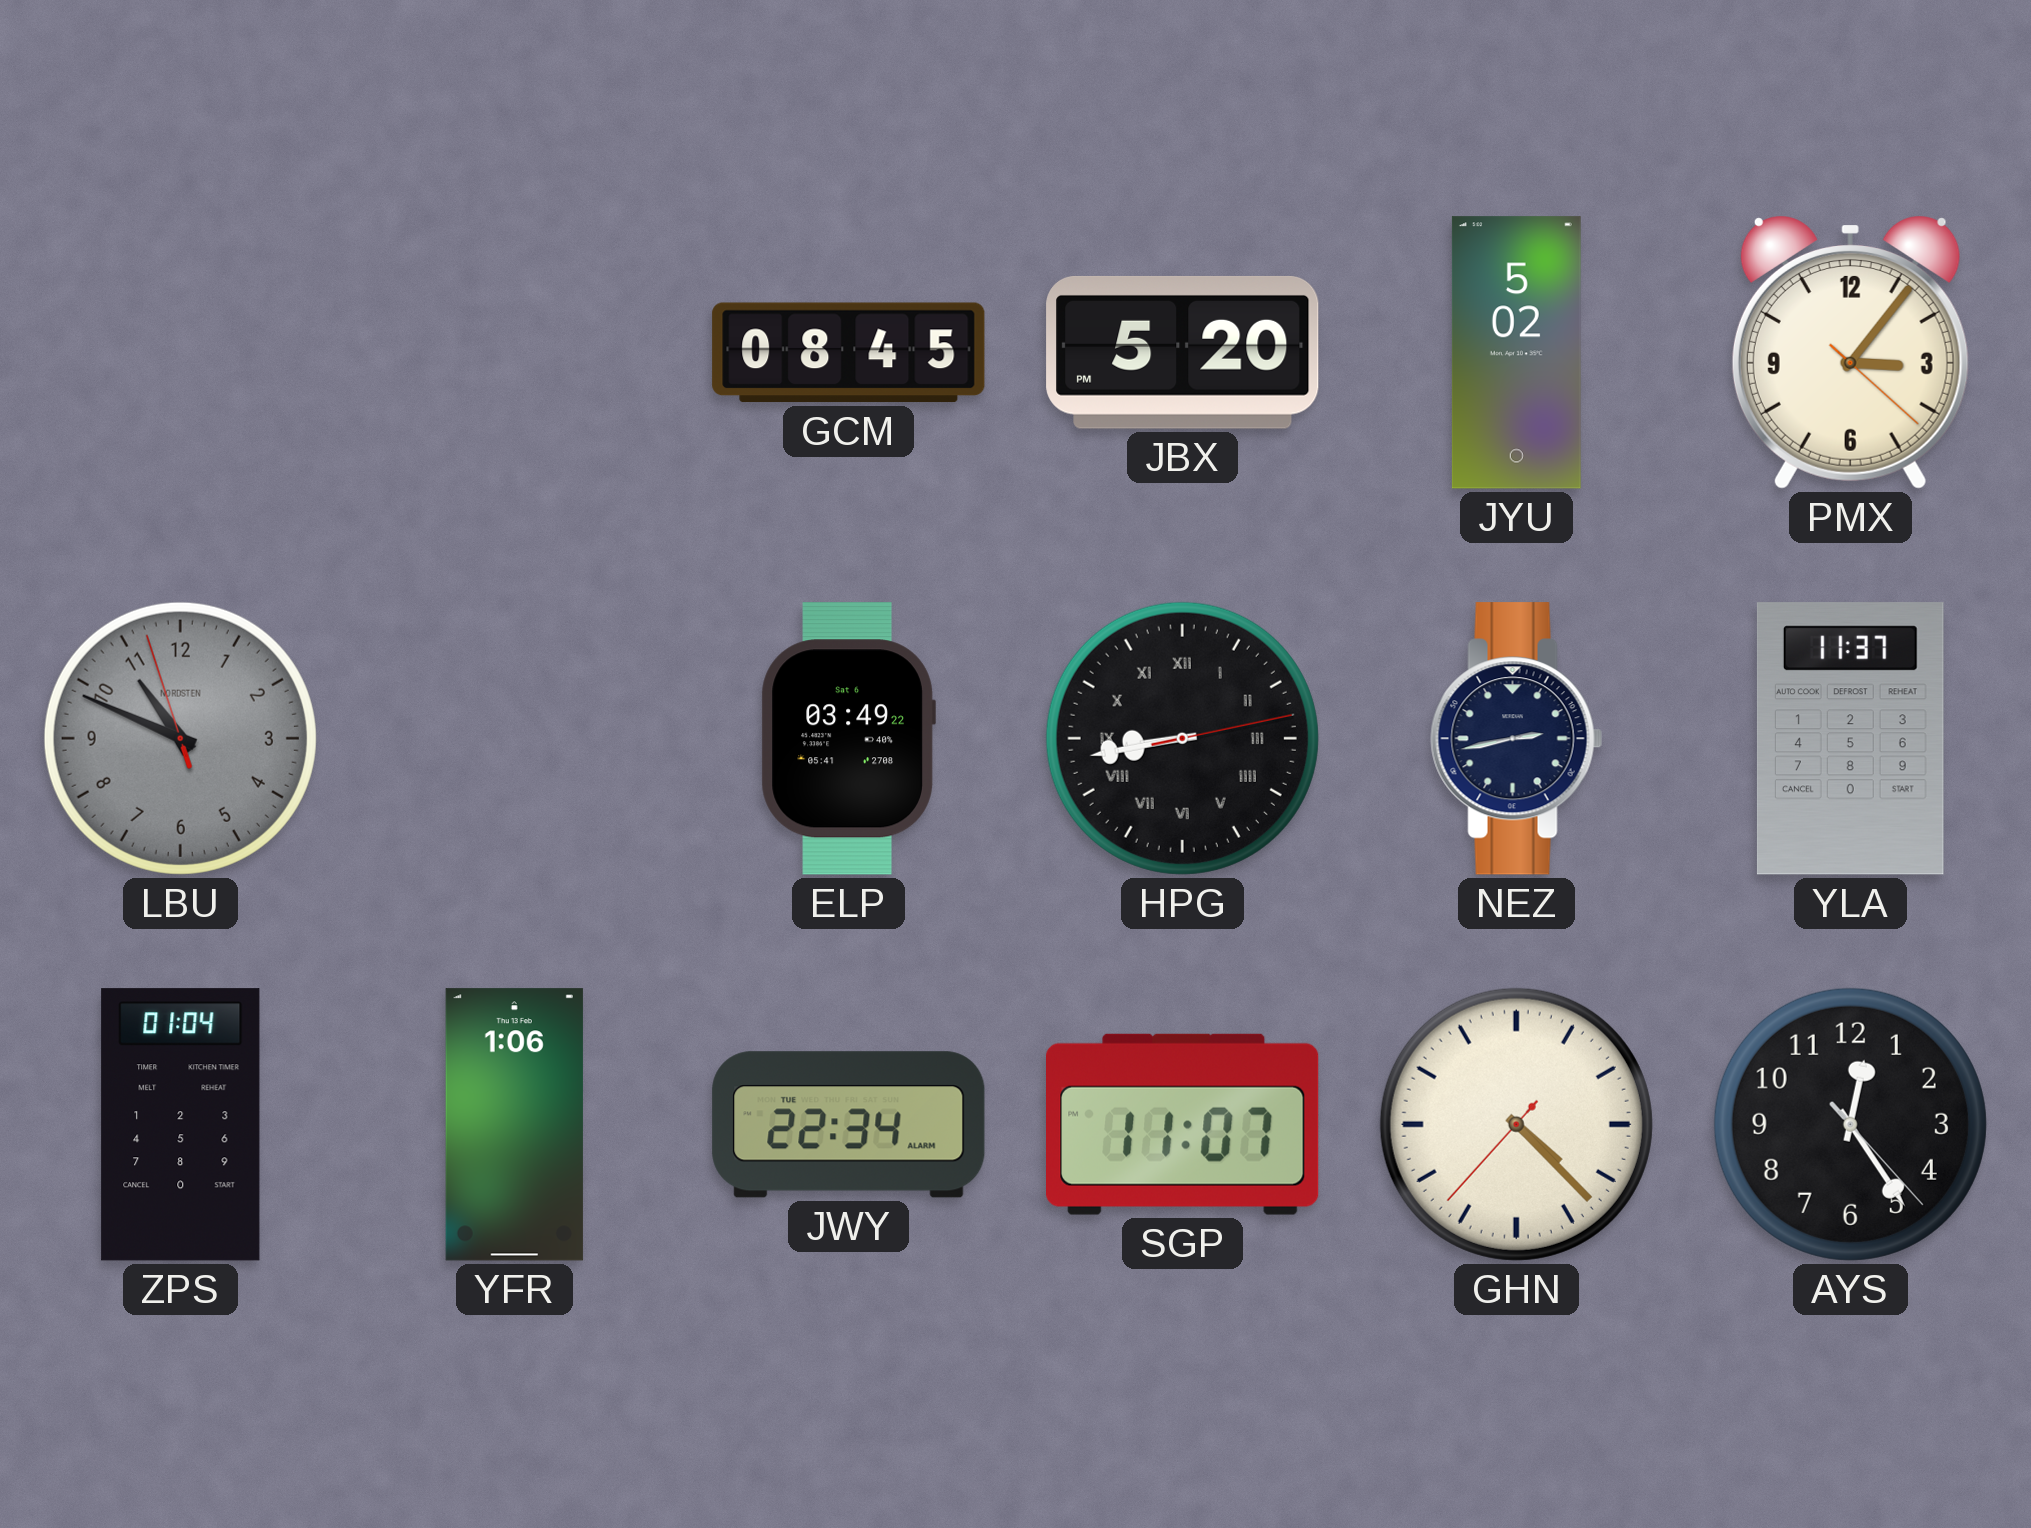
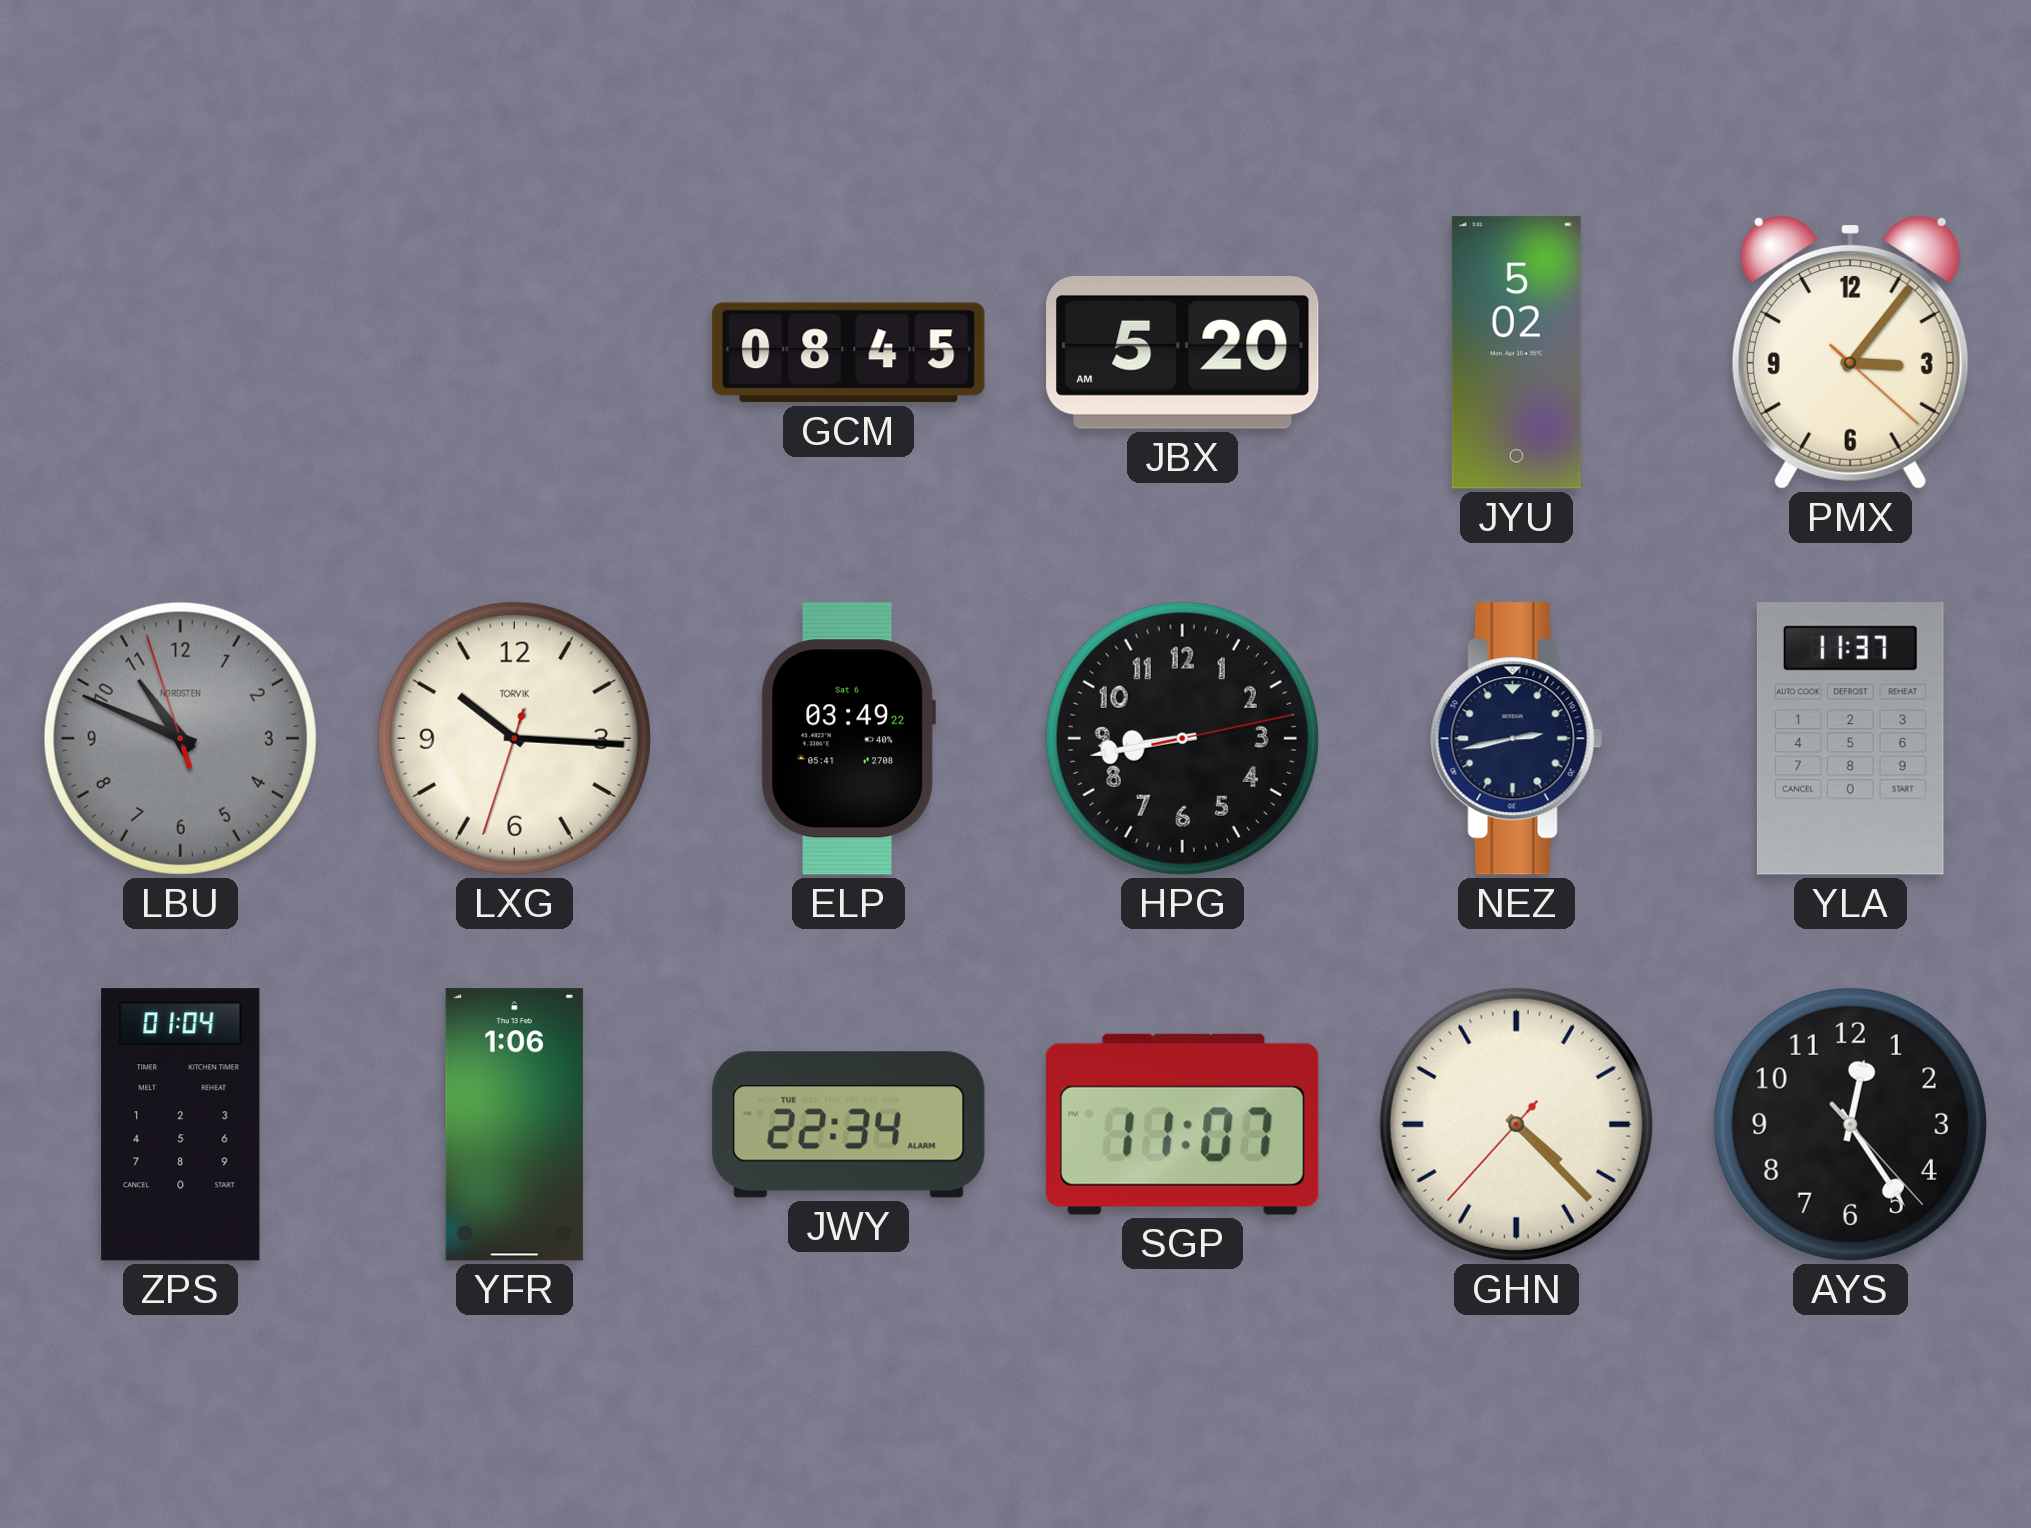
JBX: 5:20 PM -> 5:20 AM
LXG: none -> 10:15
HPG numerals: Roman -> Arabic
